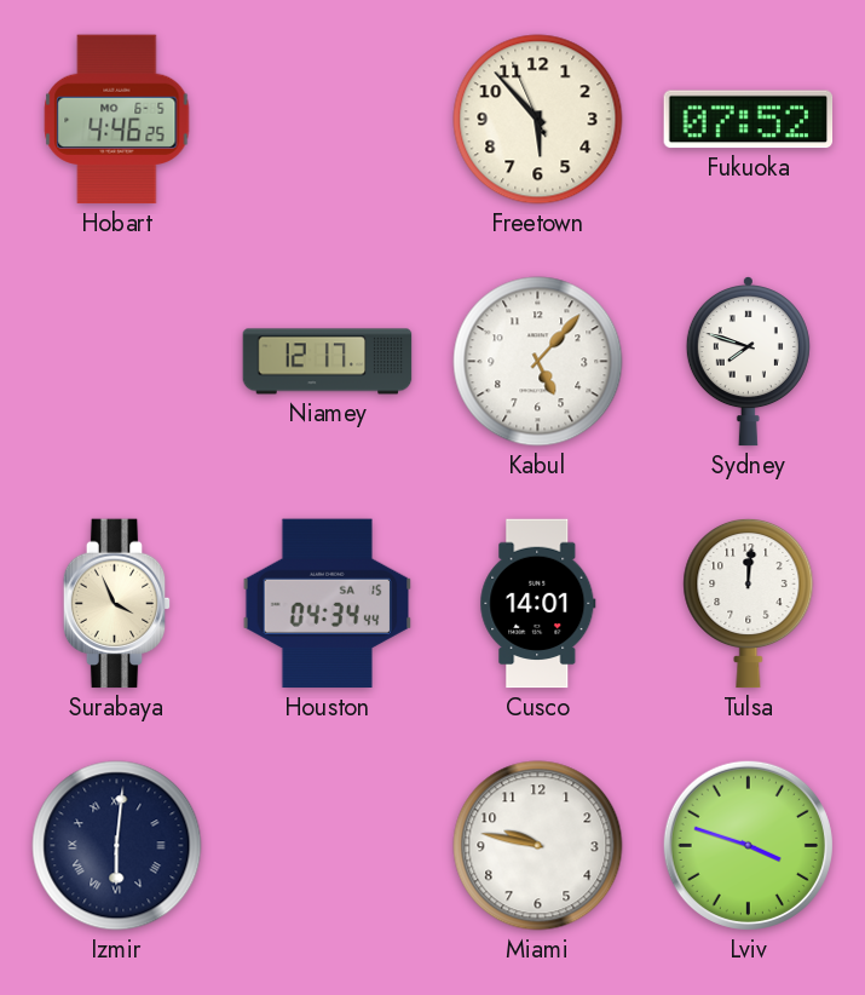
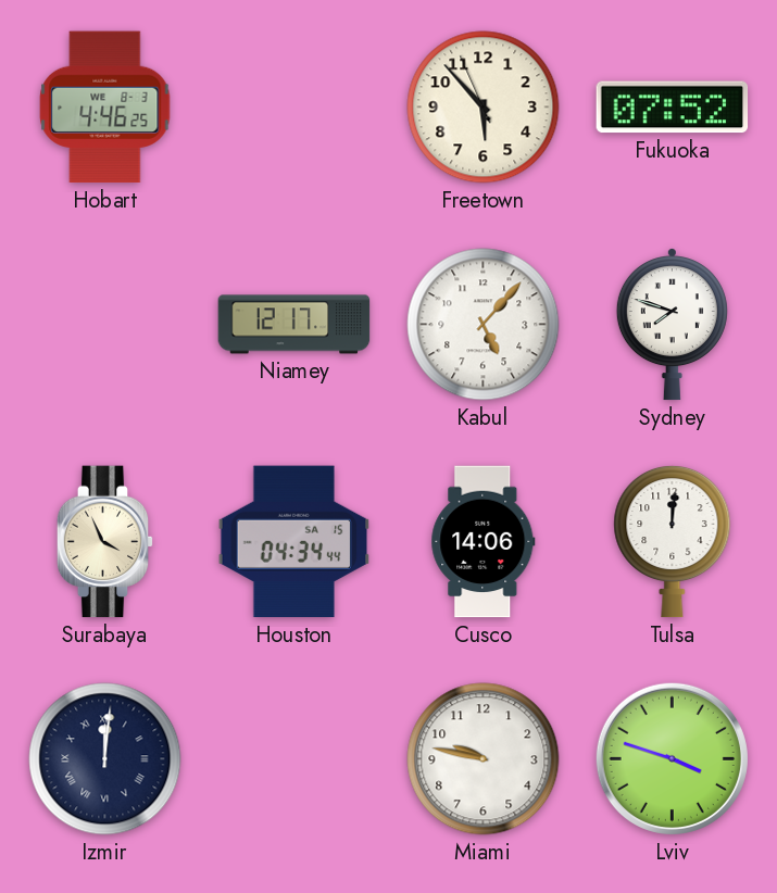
Hobart date: MO 6-5 -> WE 8-3
Cusco: 14:01 -> 14:06
Izmir: 6:01 -> 12:01
